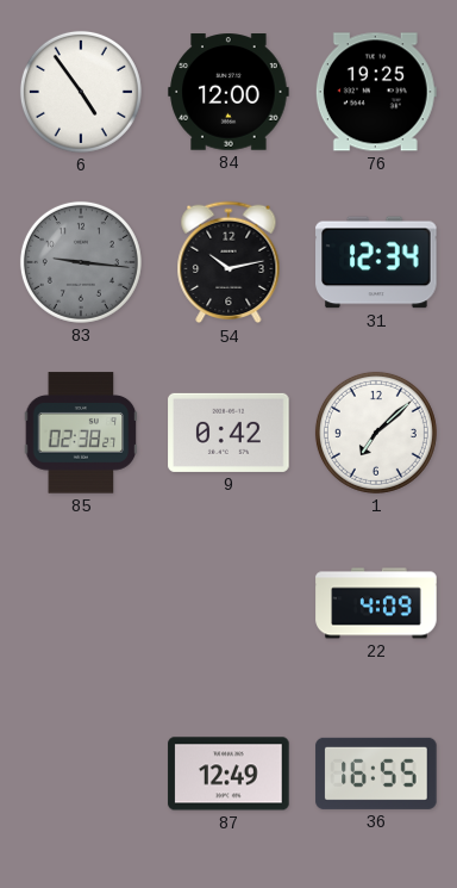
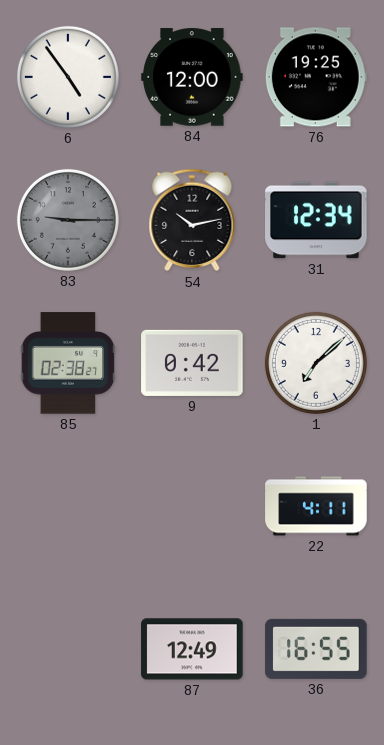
83: 9:16 -> 9:15
22: 4:09 -> 4:11
